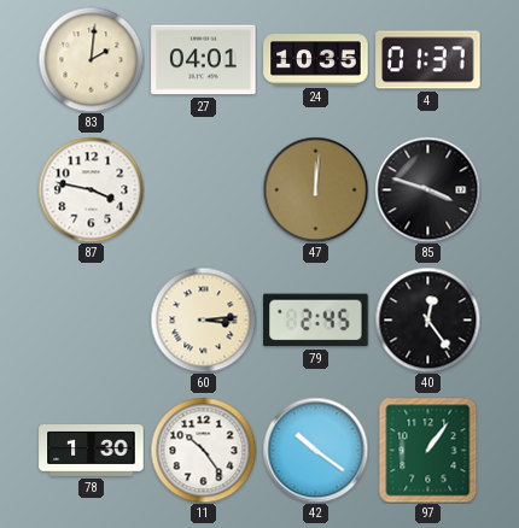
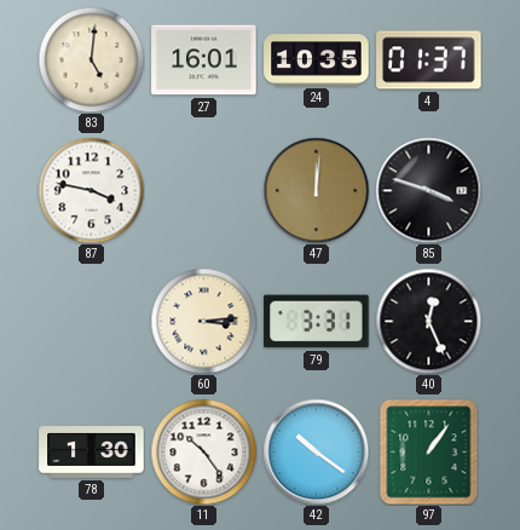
83: 2:01 -> 5:01
27: 04:01 -> 16:01
79: 2:45 -> 3:31
40: 12:24 -> 12:26
